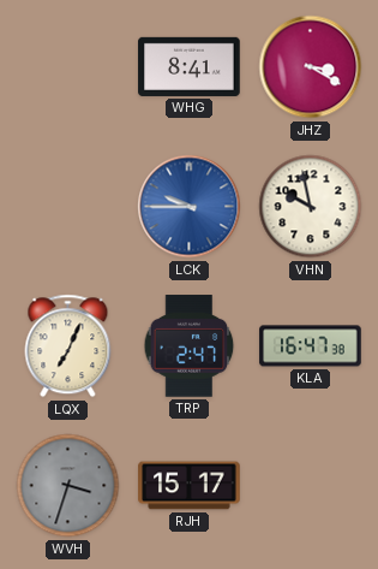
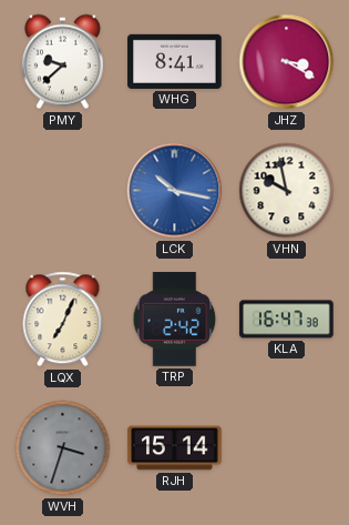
PMY: none -> 9:38
LCK: 9:45 -> 10:17
TRP: 2:47 -> 2:42
RJH: 15:17 -> 15:14
